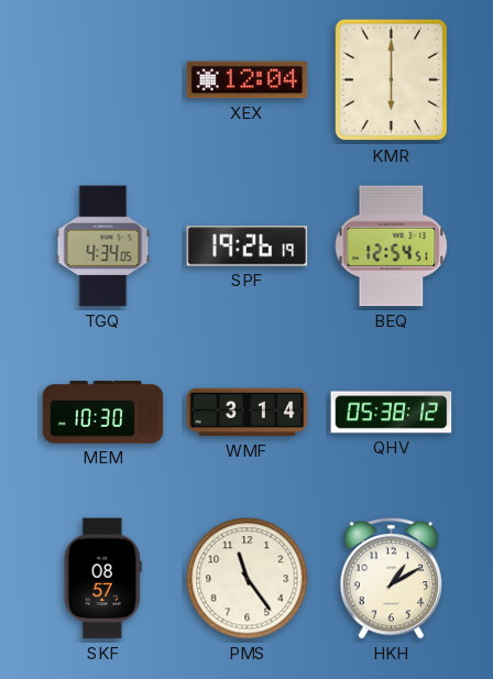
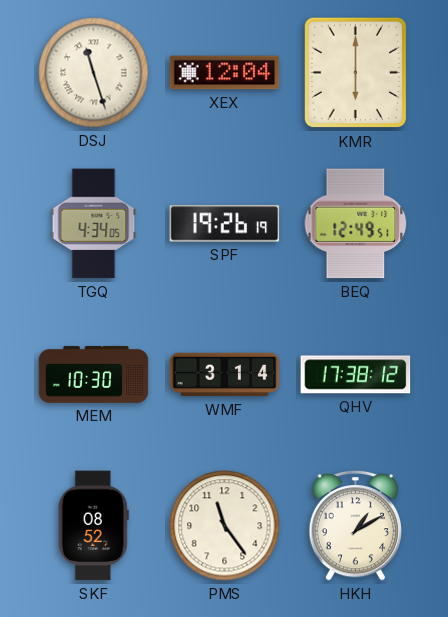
DSJ: none -> 11:27
BEQ: 12:54 -> 12:49
QHV: 05:38 -> 17:38
SKF: 08:57 -> 08:52
